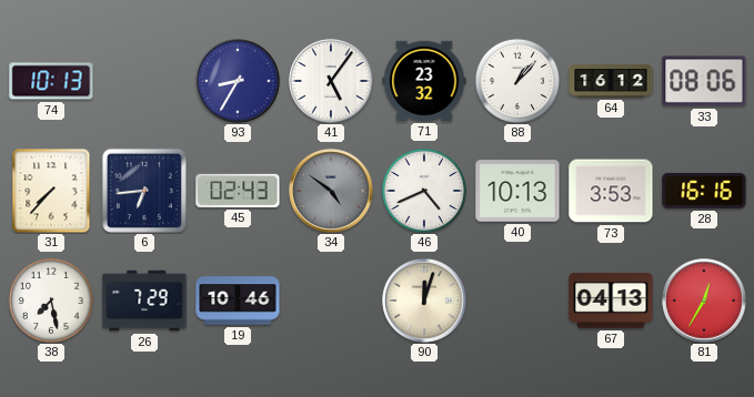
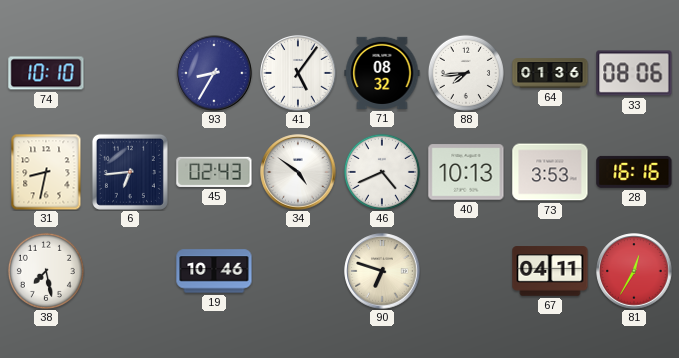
74: 10:13 -> 10:10
71: 23:32 -> 08:32
88: 1:07 -> 7:44
64: 16:12 -> 01:36
31: 7:37 -> 8:32
34 dial: grey -> white
26: 7:29 -> none
90: 12:03 -> 6:48
67: 04:13 -> 04:11
